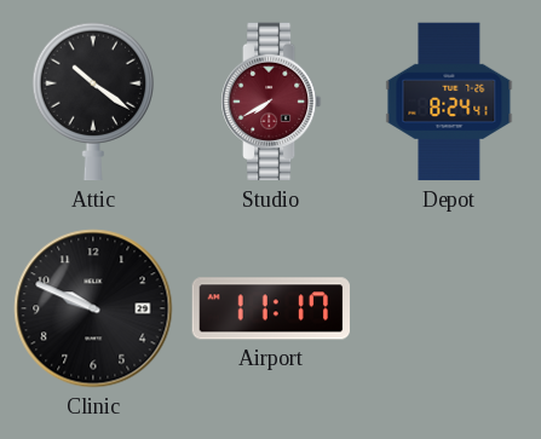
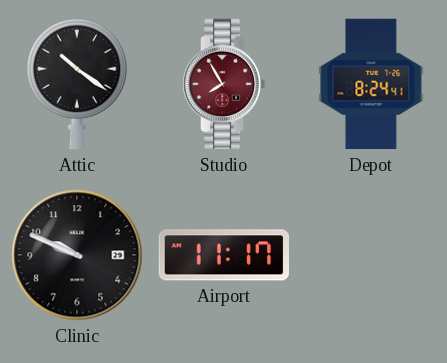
Studio: 7:40 -> 7:55
